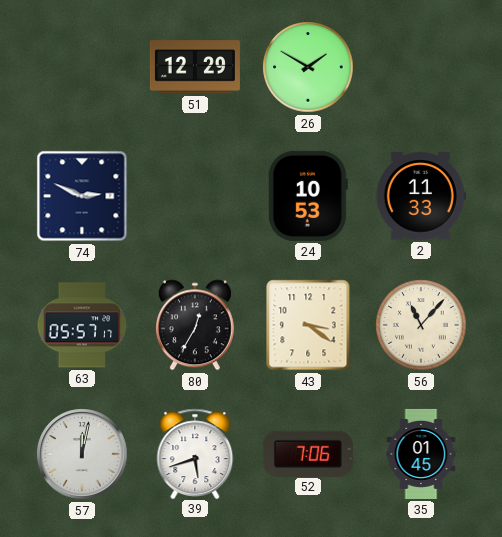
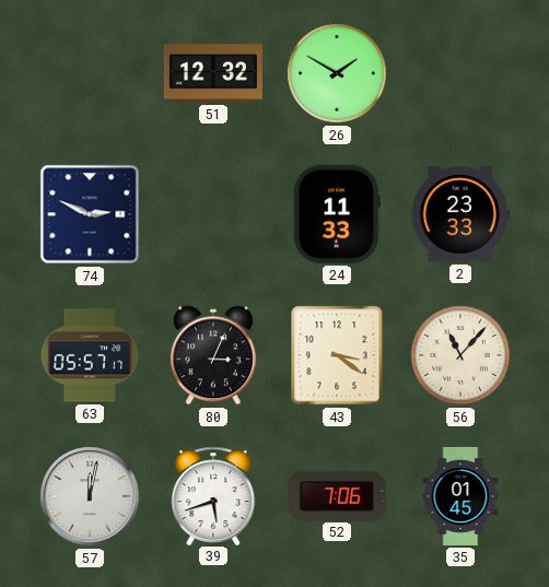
51: 12:29 -> 12:32
24: 10:53 -> 11:33
2: 11:33 -> 23:33
80: 12:35 -> 3:04
